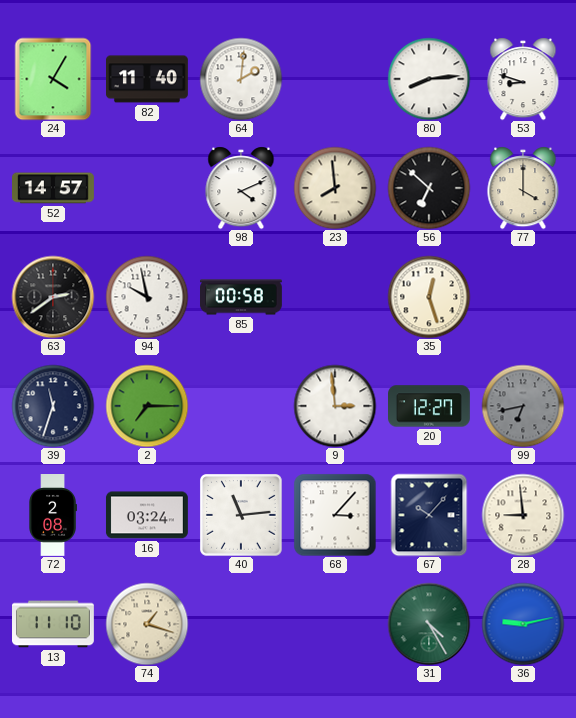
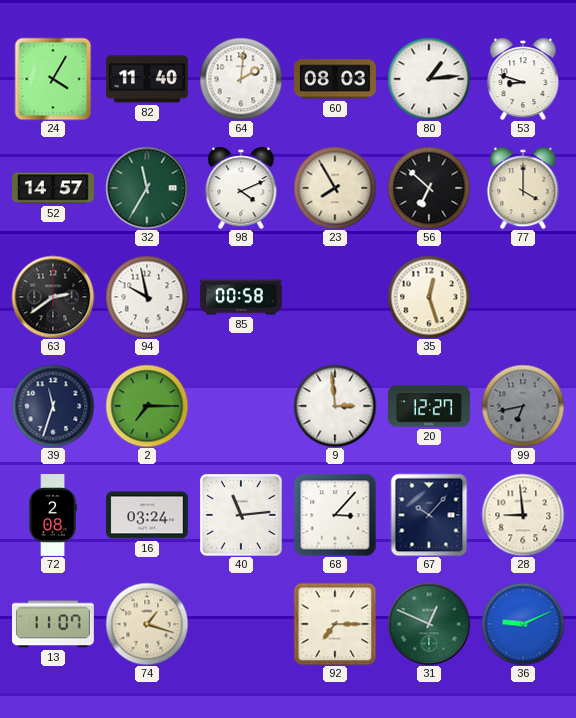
60: none -> 08:03
80: 8:14 -> 1:14
32: none -> 11:35
23: 7:59 -> 7:55
13: 11:10 -> 11:07
92: none -> 7:15
31: 4:25 -> 12:49
36: 9:13 -> 9:11
